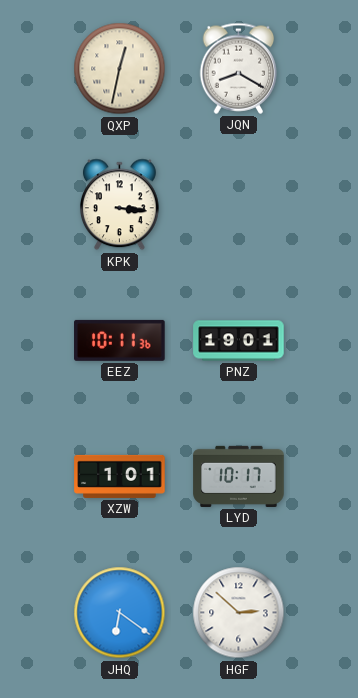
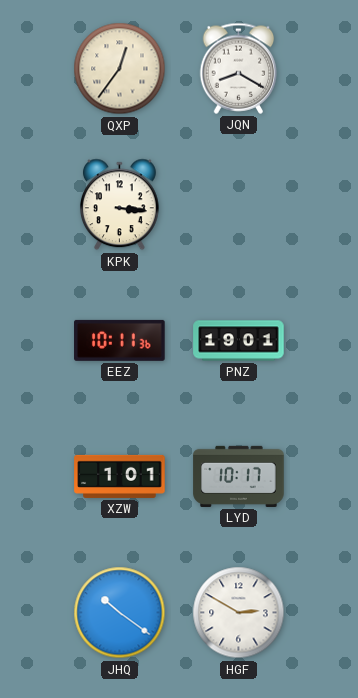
QXP: 12:32 -> 12:36
JHQ: 6:21 -> 10:21
HGF: 2:52 -> 2:50
